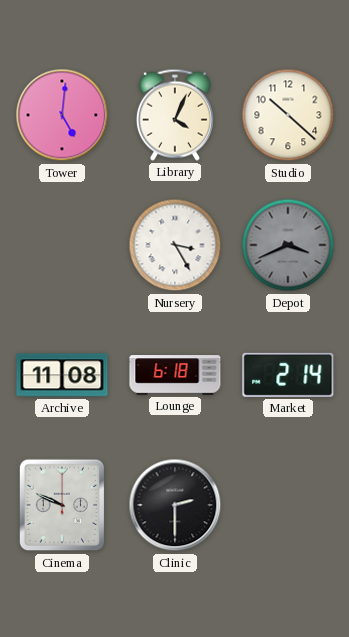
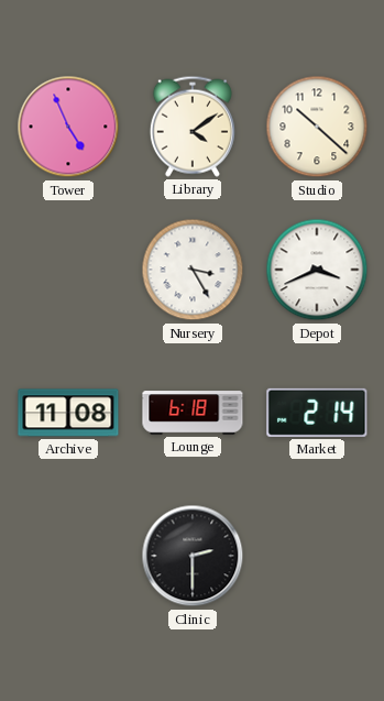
Tower: 5:01 -> 4:56
Library: 4:04 -> 4:09
Depot dial: grey -> white
Cinema: 9:49 -> none
